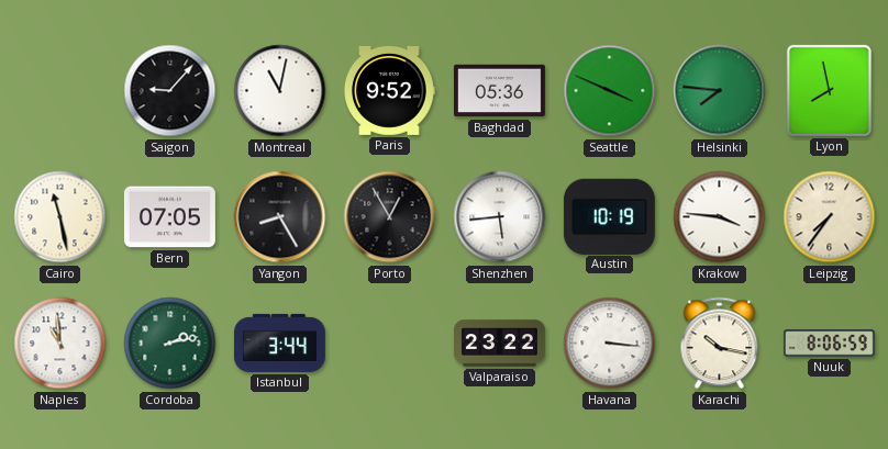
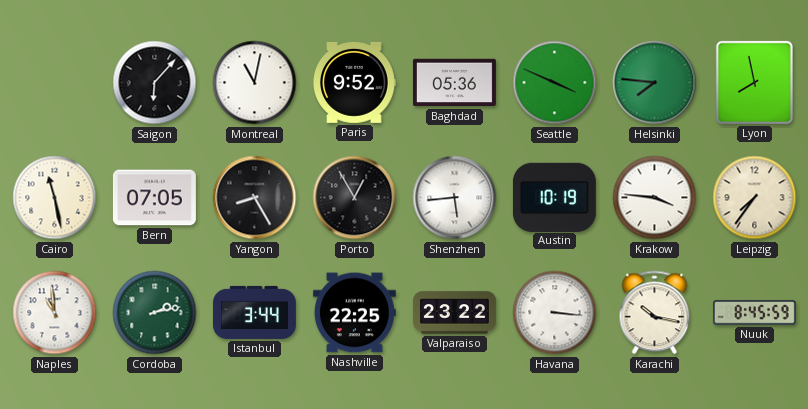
Saigon: 9:07 -> 6:07
Nashville: none -> 22:25
Nuuk: 8:06 -> 8:45
